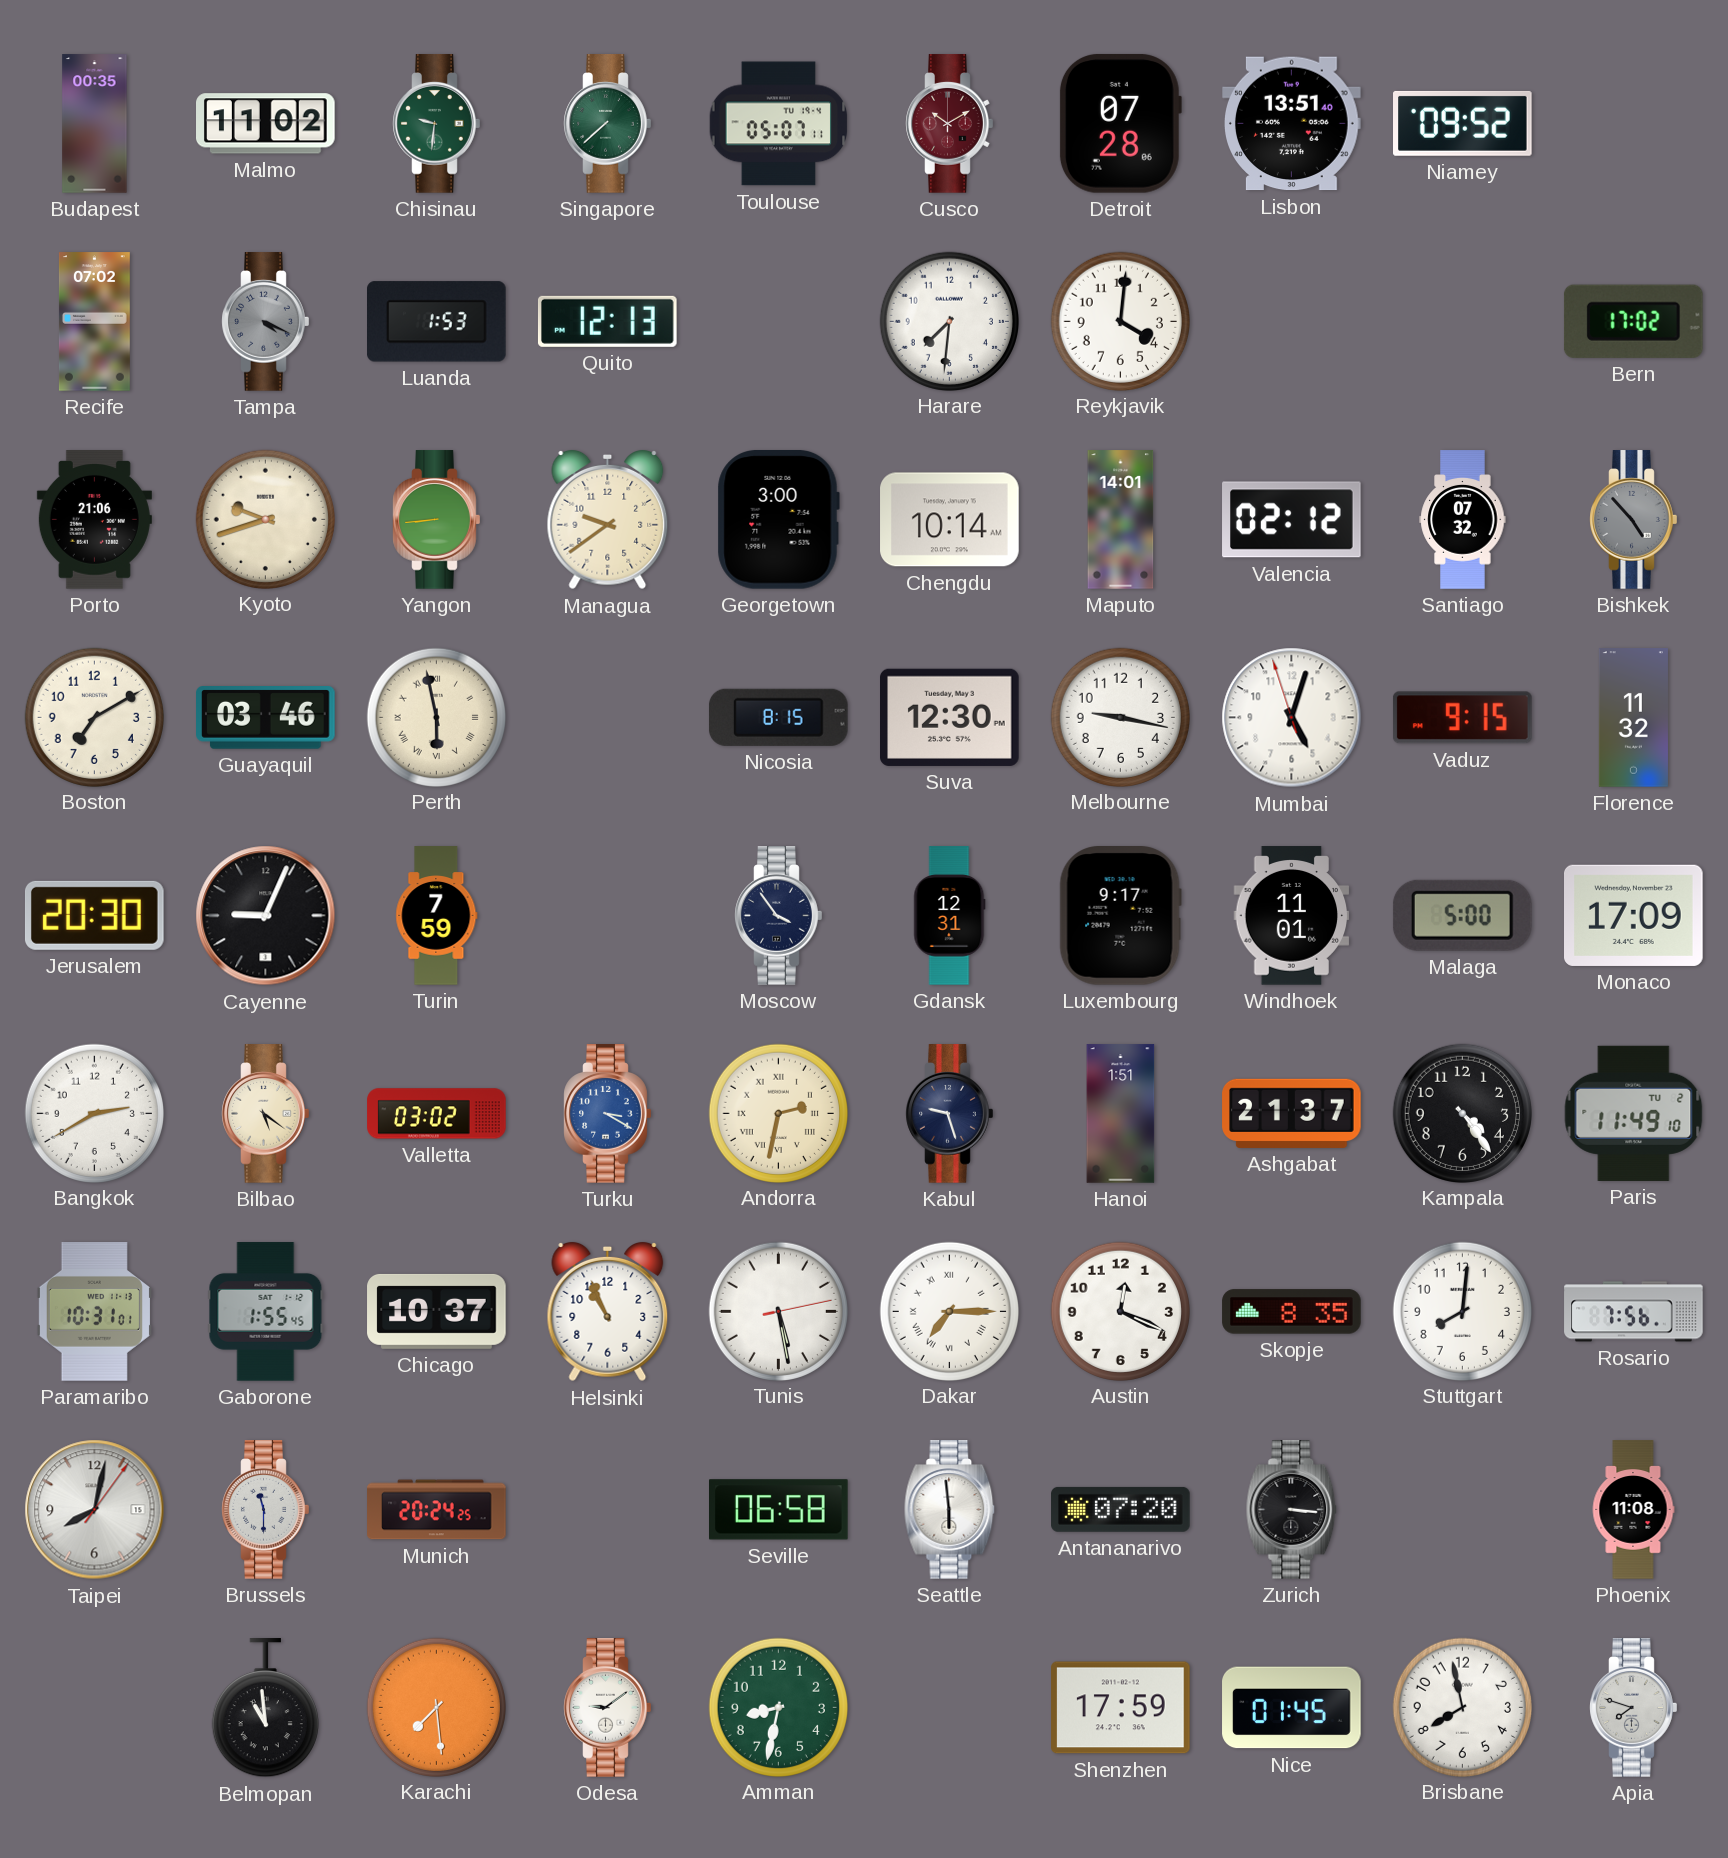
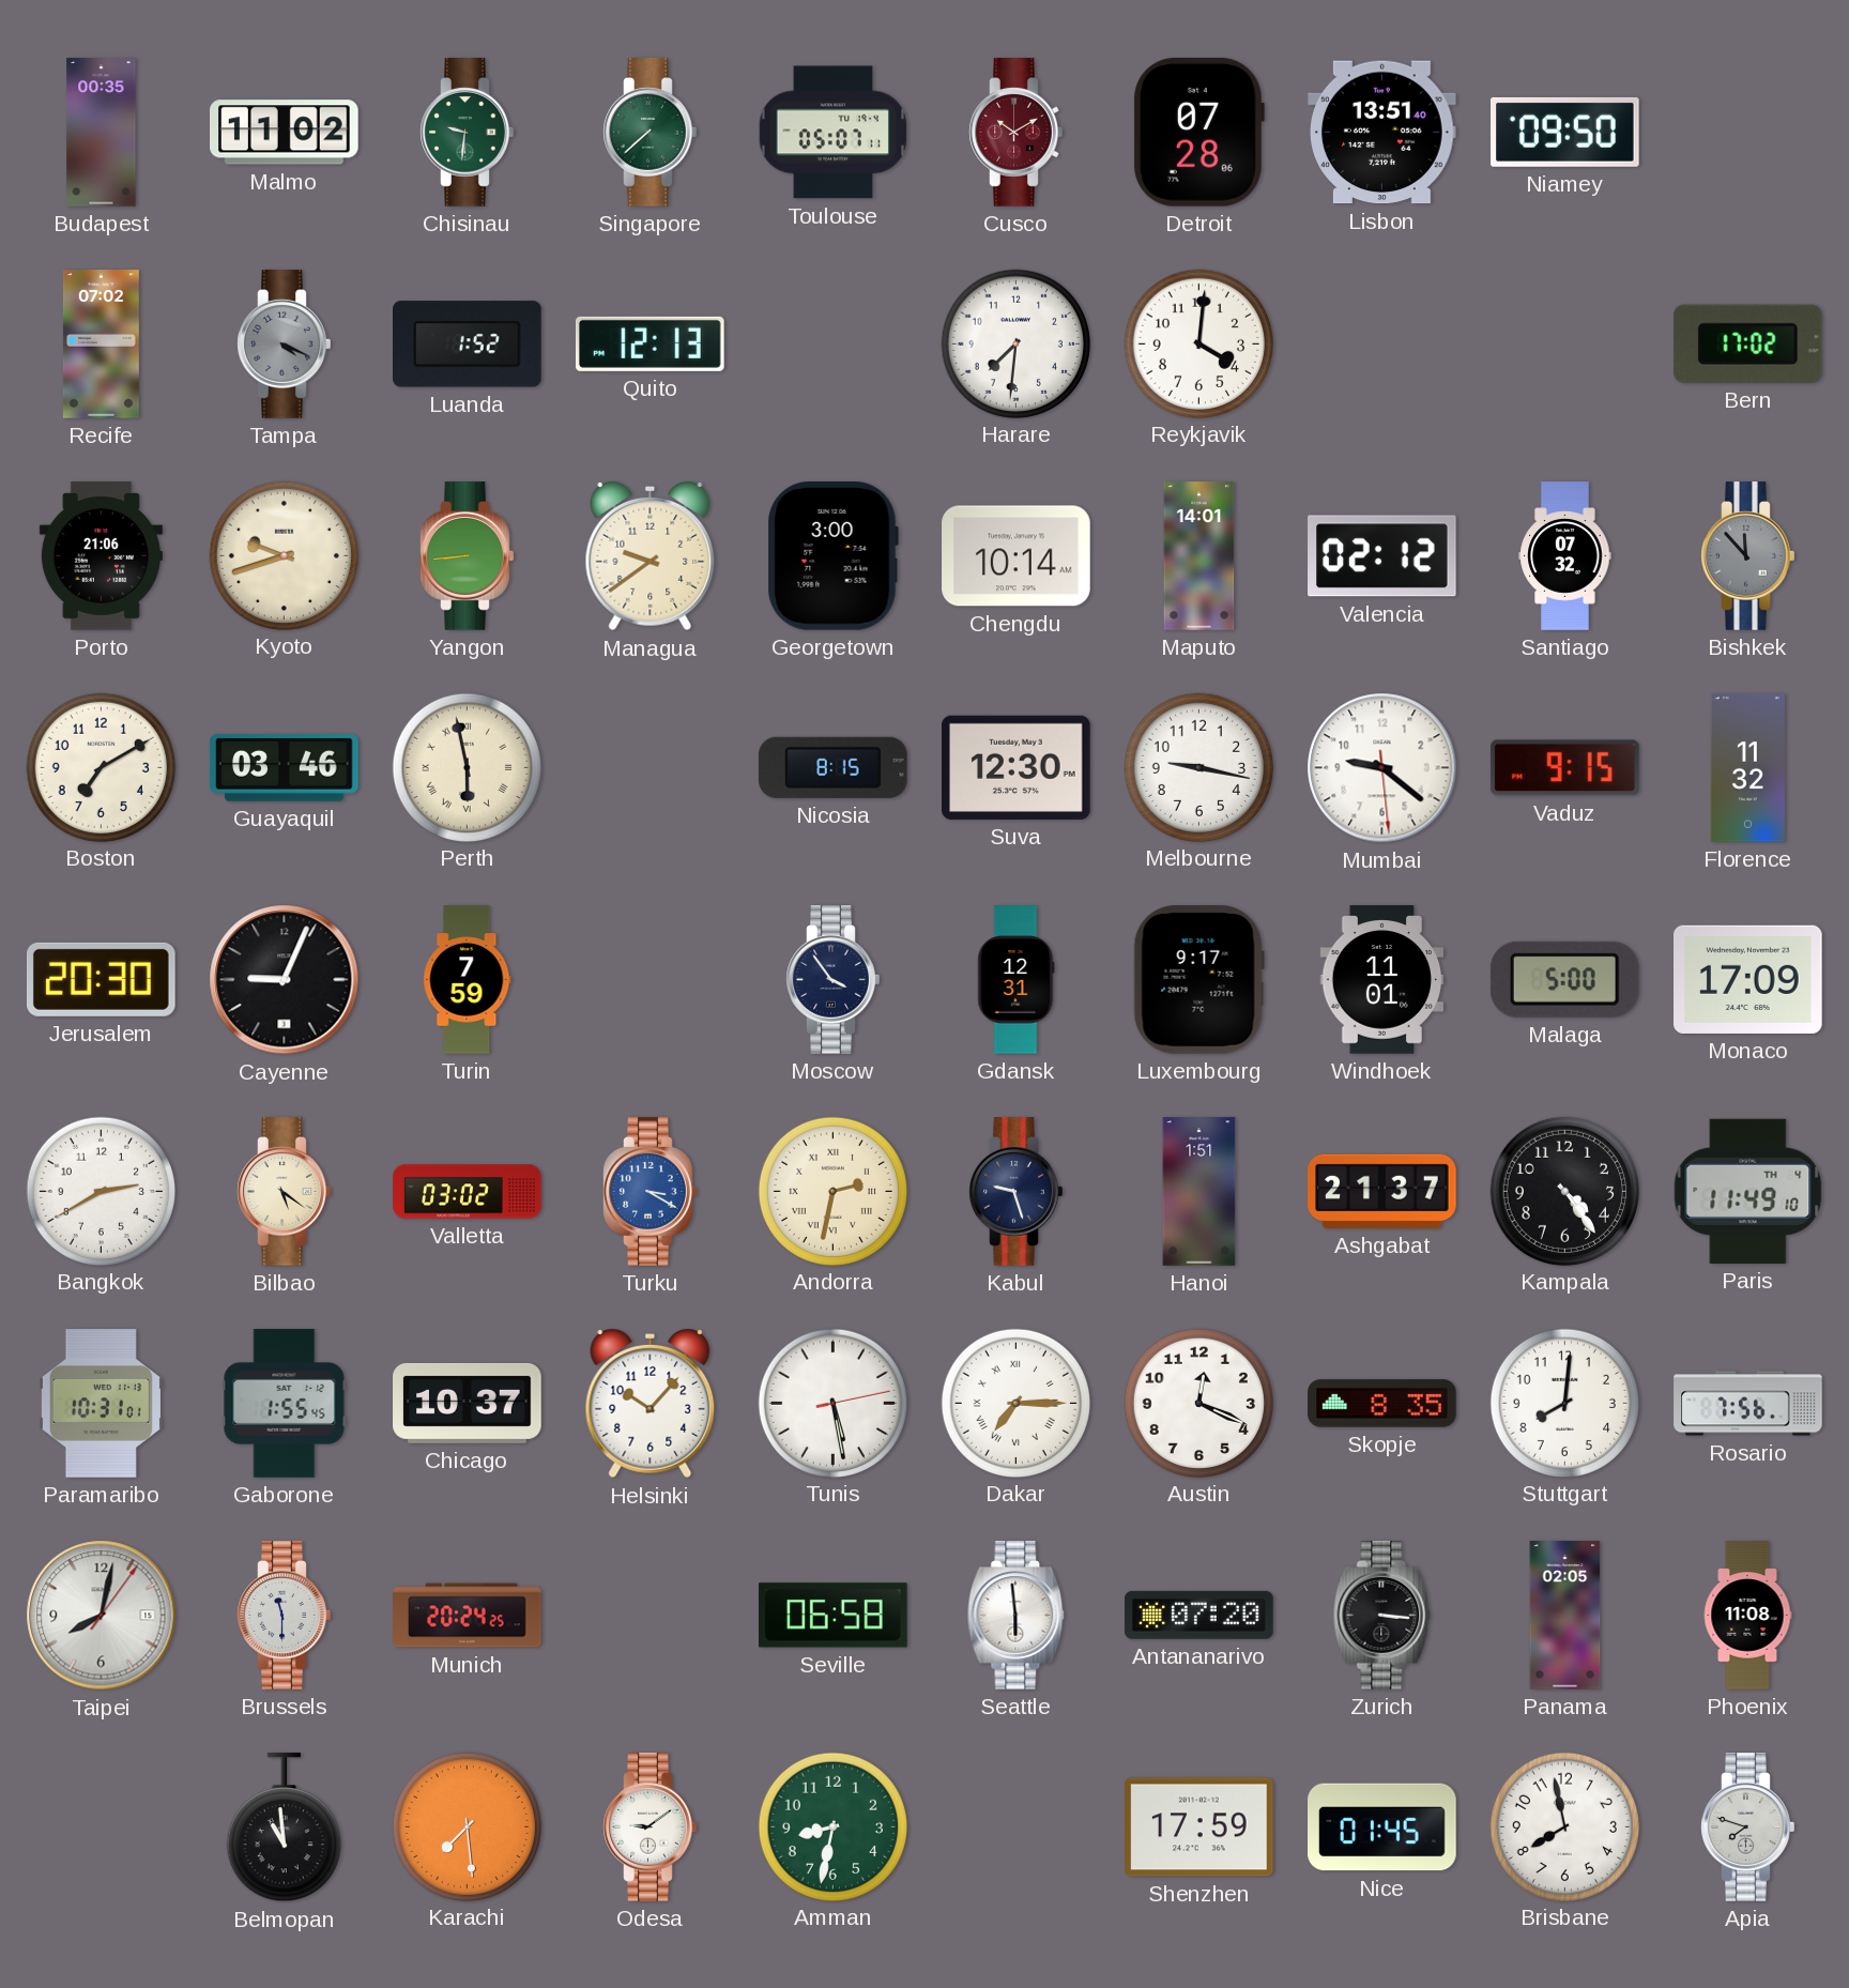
Niamey: 09:52 -> 09:50
Luanda: 1:53 -> 1:52
Bishkek: 4:53 -> 11:53
Mumbai: 5:02 -> 9:21
Paris date: TU 2 -> TH 4
Helsinki: 10:56 -> 10:07
Panama: none -> 02:05
